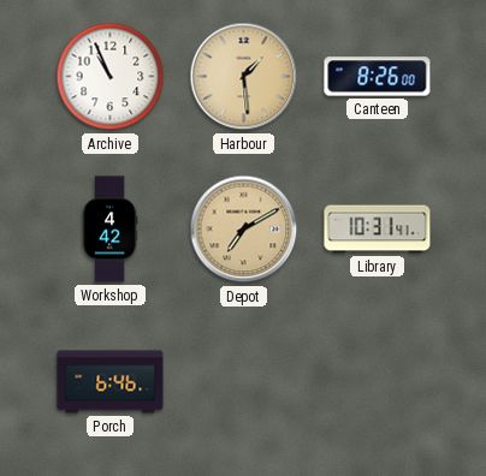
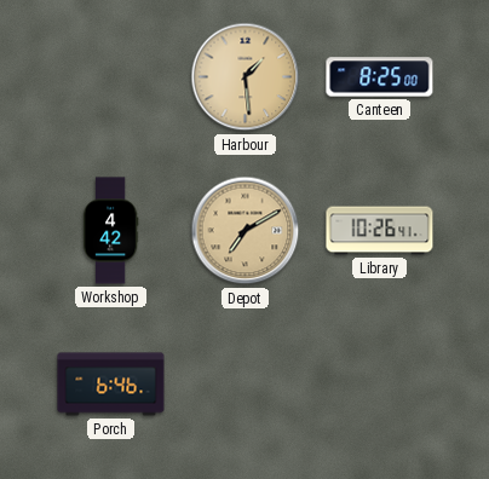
Archive: 10:56 -> none
Canteen: 8:26 -> 8:25
Library: 10:31 -> 10:26
